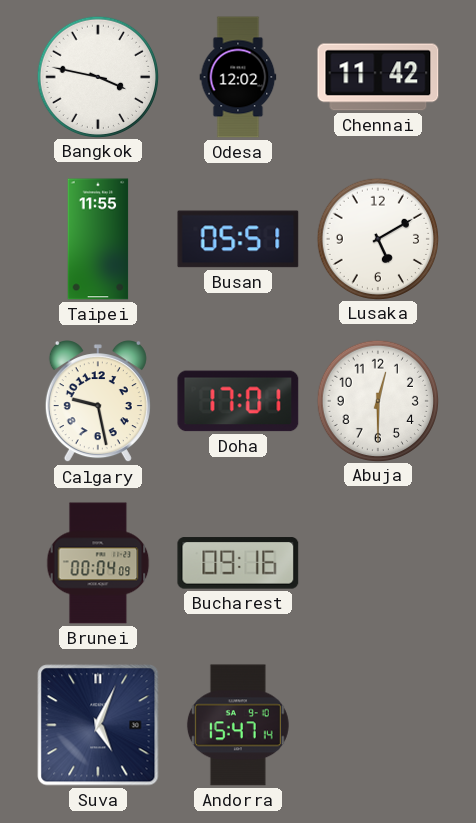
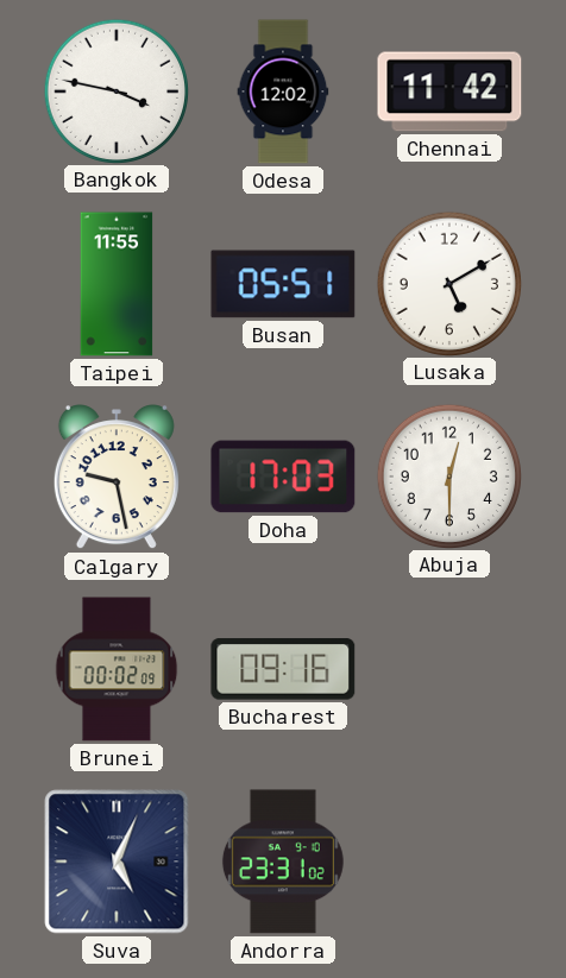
Doha: 17:01 -> 17:03
Brunei: 00:04 -> 00:02
Andorra: 15:47 -> 23:31
